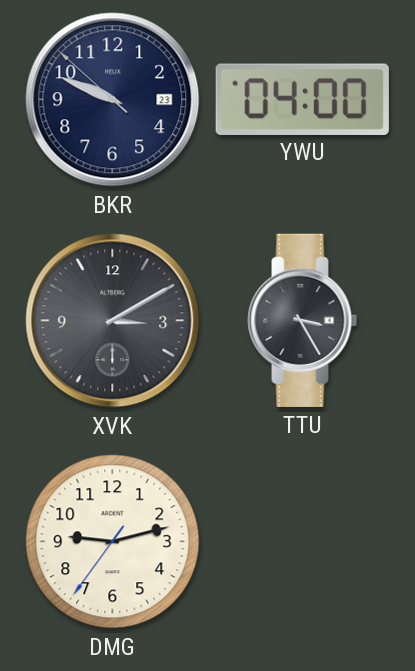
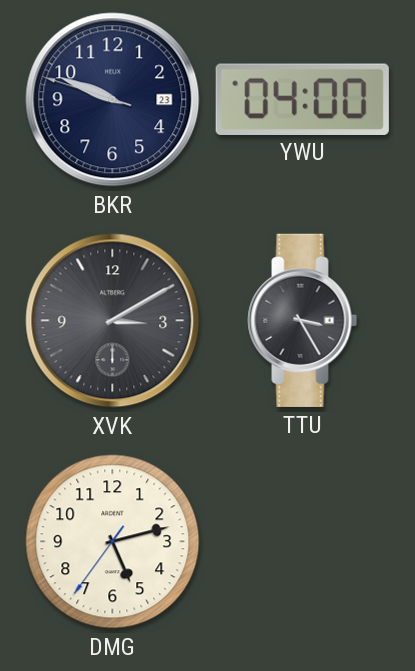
BKR: 9:48:52 -> 9:48:48
DMG: 9:12 -> 5:12
